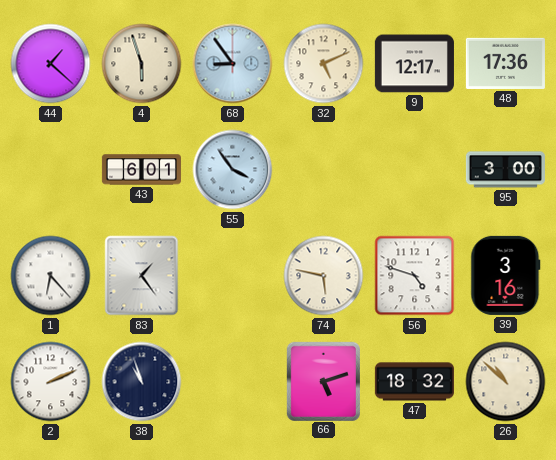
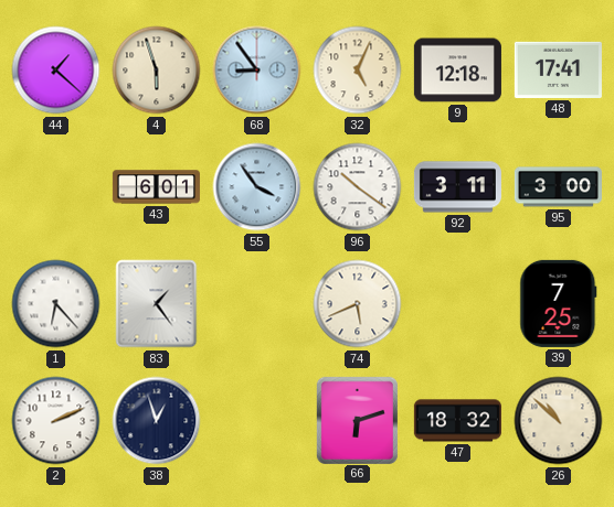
32: 5:11 -> 5:04
9: 12:17 -> 12:18
48: 17:36 -> 17:41
96: none -> 10:21
92: none -> 3:11
74: 5:47 -> 5:41
56: 4:48 -> none
39: 3:16 -> 7:25
38: 10:57 -> 12:57
66: 5:12 -> 6:12
